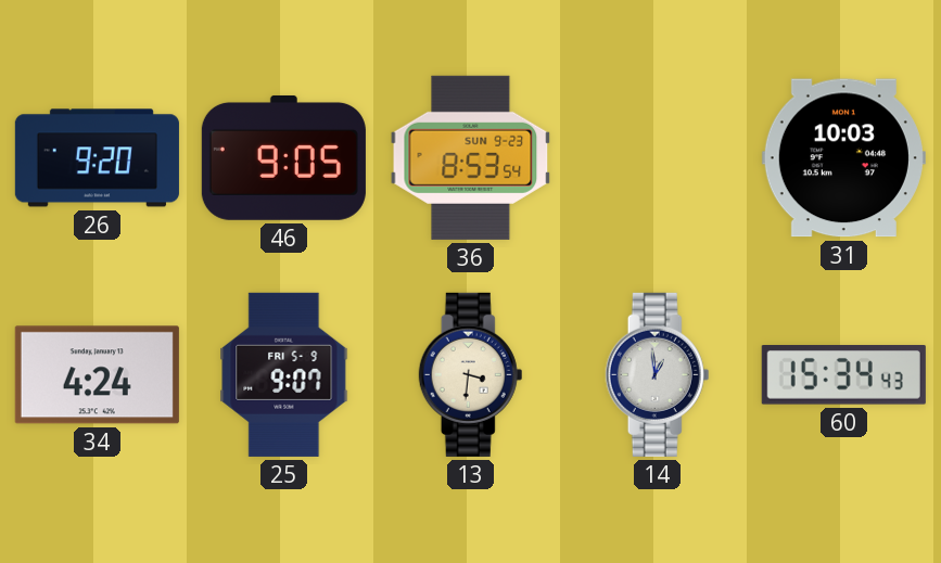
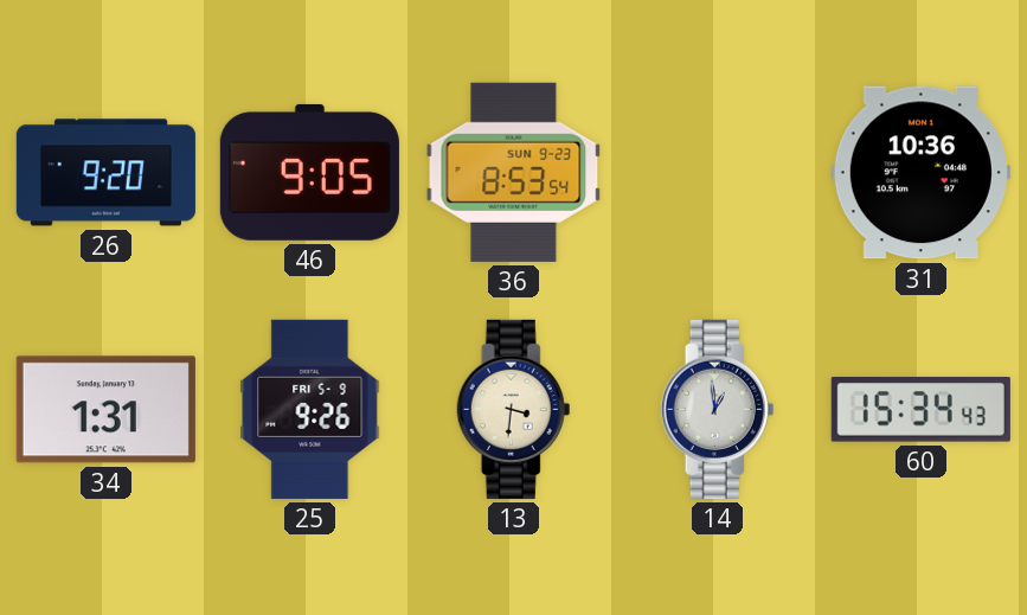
31: 10:03 -> 10:36
34: 4:24 -> 1:31
25: 9:07 -> 9:26
